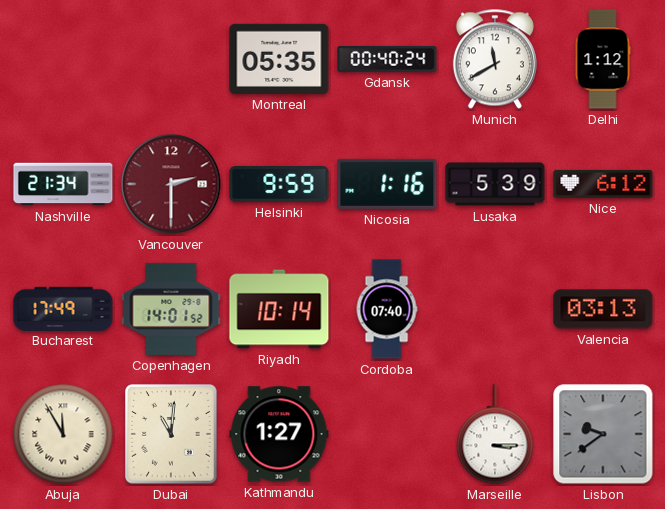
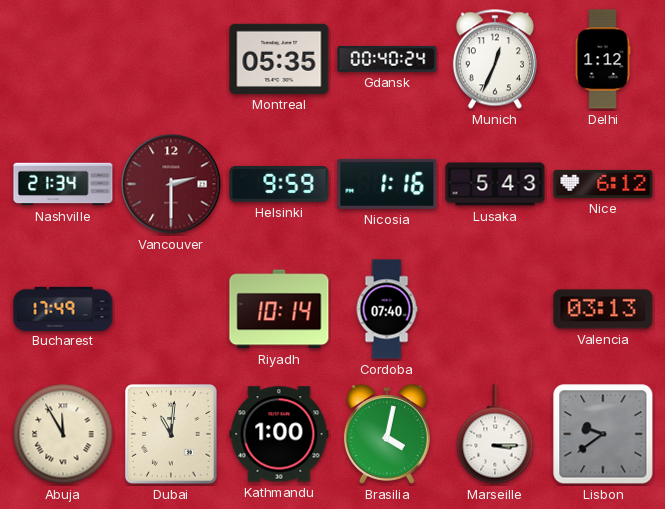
Munich: 11:40 -> 12:34
Lusaka: 5:39 -> 5:43
Copenhagen: 14:01 -> none
Kathmandu: 1:27 -> 1:00
Brasilia: none -> 4:02
